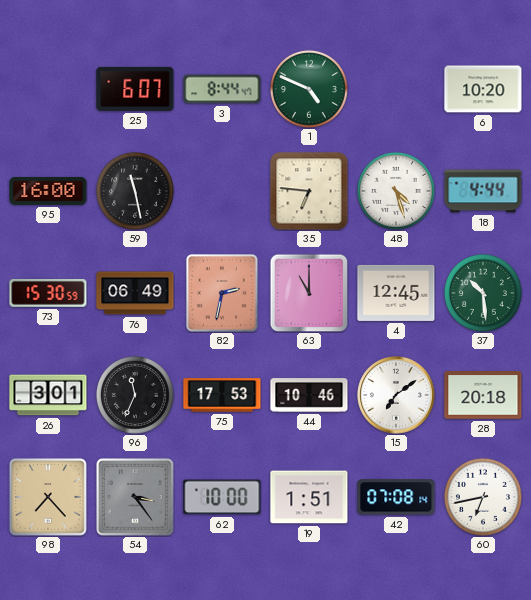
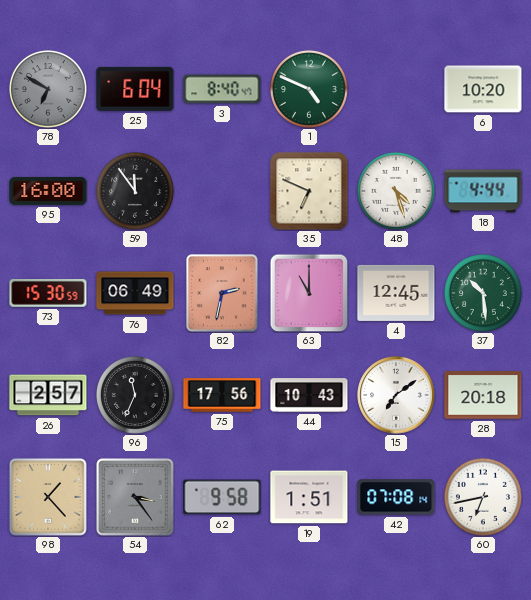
78: none -> 6:50
25: 6:07 -> 6:04
3: 8:44 -> 8:40
59: 11:28 -> 11:54
35: 6:46 -> 6:49
26: 3:01 -> 2:57
75: 17:53 -> 17:56
44: 10:46 -> 10:43
98: 7:23 -> 1:23
62: 10:00 -> 9:58
